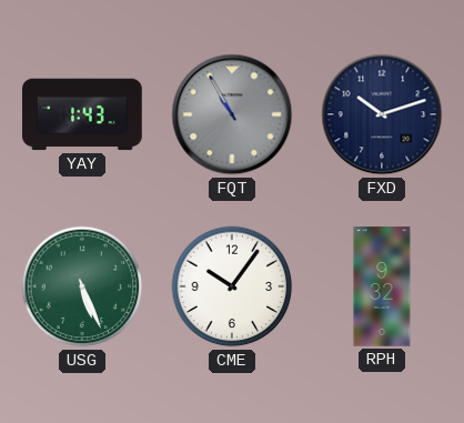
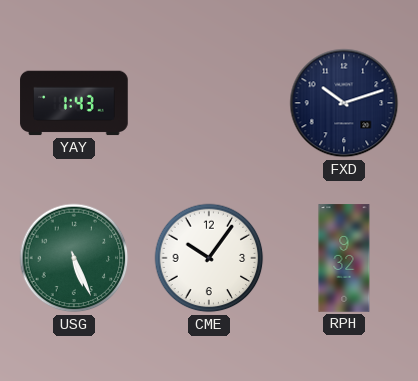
FQT: 10:55 -> none
